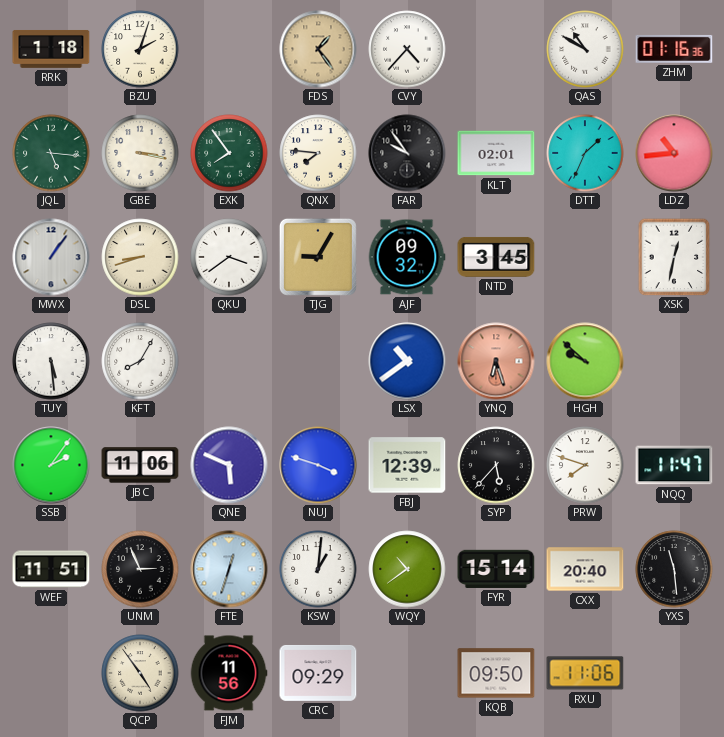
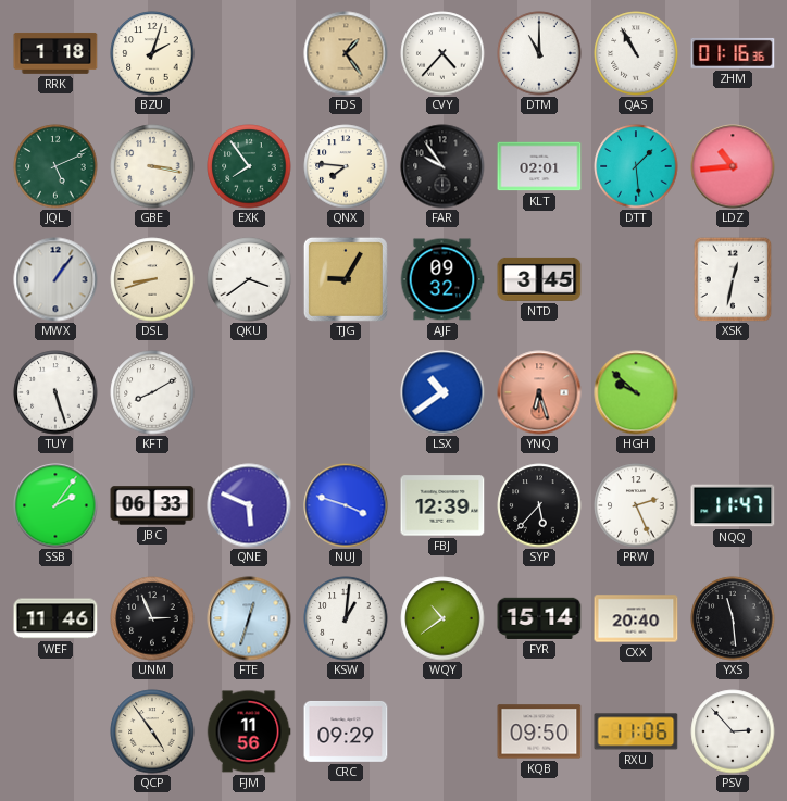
DTM: none -> 11:00
QAS: 10:50 -> 10:55
JQL: 5:16 -> 5:11
DTT: 1:34 -> 1:29
TUY: 5:29 -> 5:27
KFT: 8:05 -> 8:10
JBC: 11:06 -> 06:33
PRW: 7:48 -> 2:26
WEF: 11:51 -> 11:46
PSV: none -> 2:53
